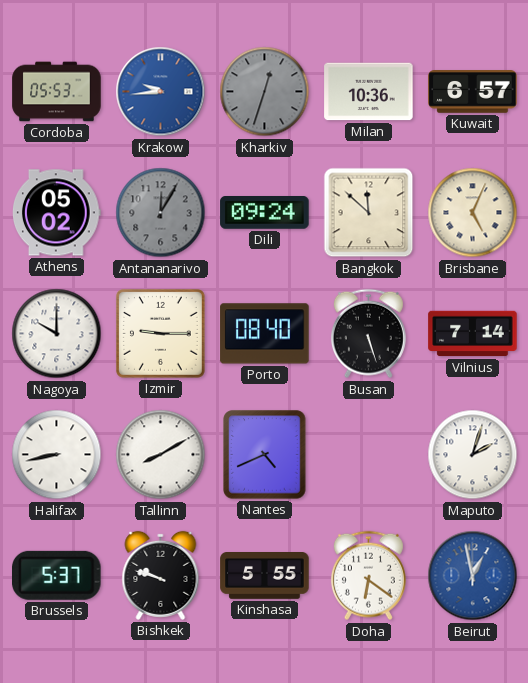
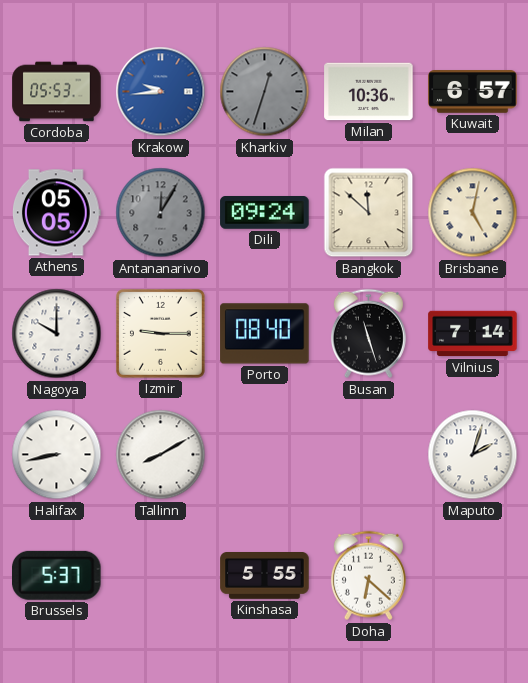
Athens: 05:02 -> 05:05
Brisbane: 5:04 -> 5:02
Busan: 5:27 -> 11:27
Nantes: 4:41 -> none
Bishkek: 9:48 -> none
Doha: 6:21 -> 6:22
Beirut: 12:58 -> none
